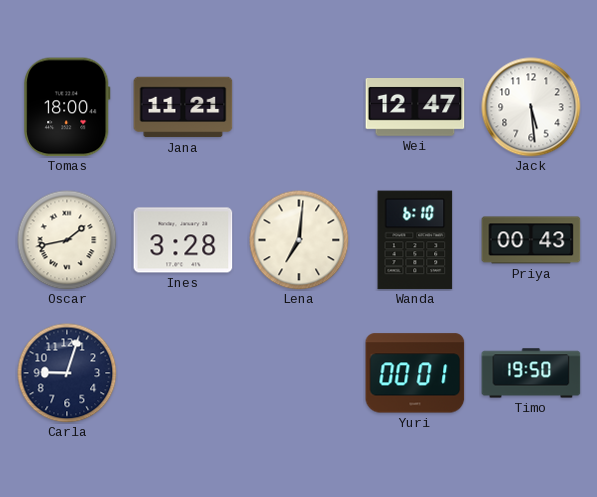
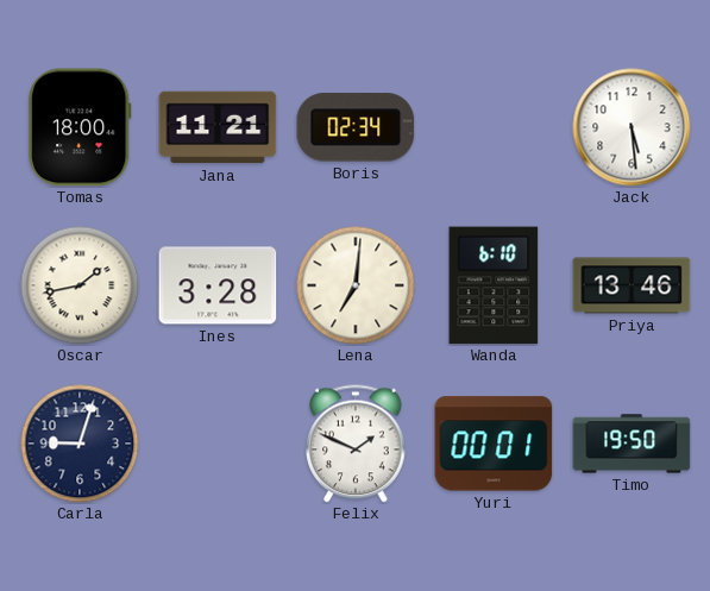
Boris: none -> 02:34
Wei: 12:47 -> none
Priya: 00:43 -> 13:46
Felix: none -> 1:49
